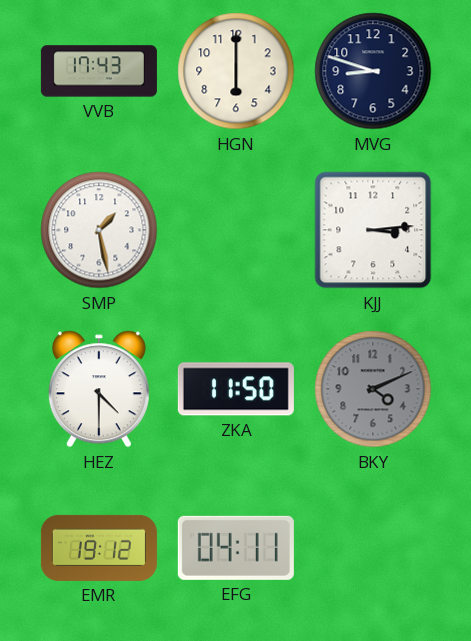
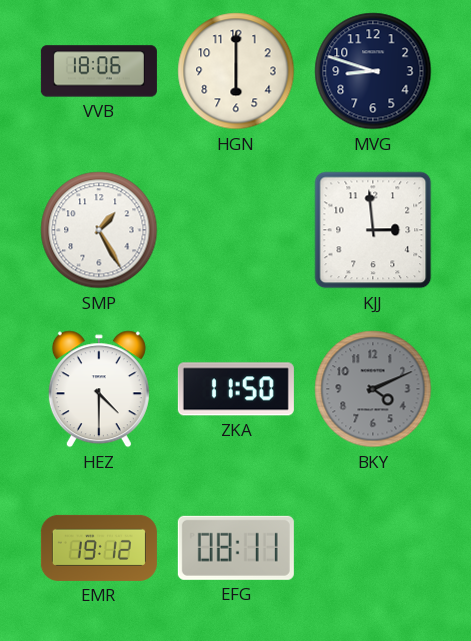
VVB: 17:43 -> 18:06
SMP: 1:28 -> 1:25
KJJ: 3:14 -> 2:59
EFG: 04:11 -> 08:11
